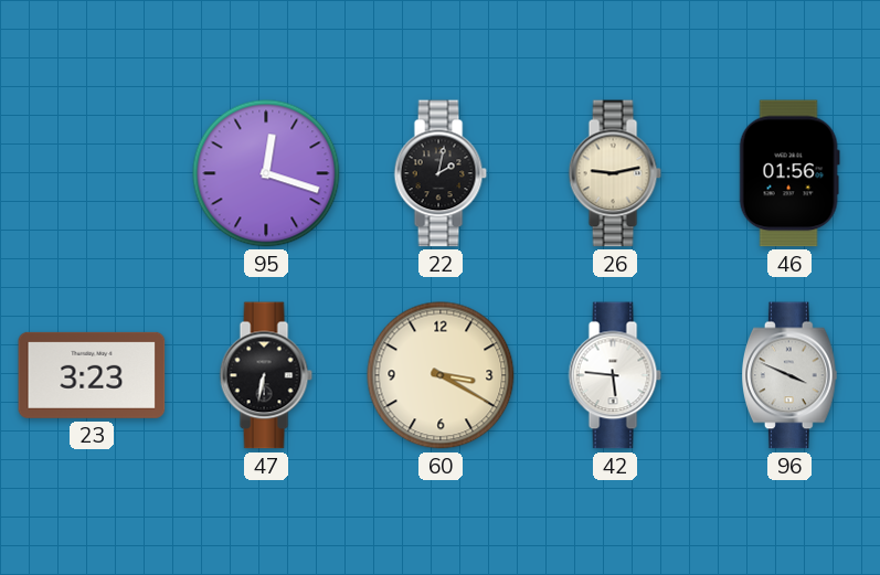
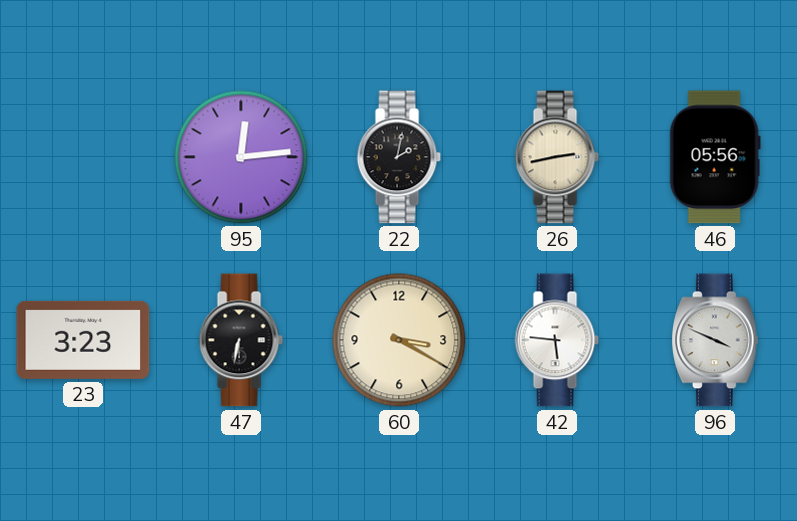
95: 12:18 -> 12:14
26: 9:13 -> 2:43
46: 01:56 -> 05:56
